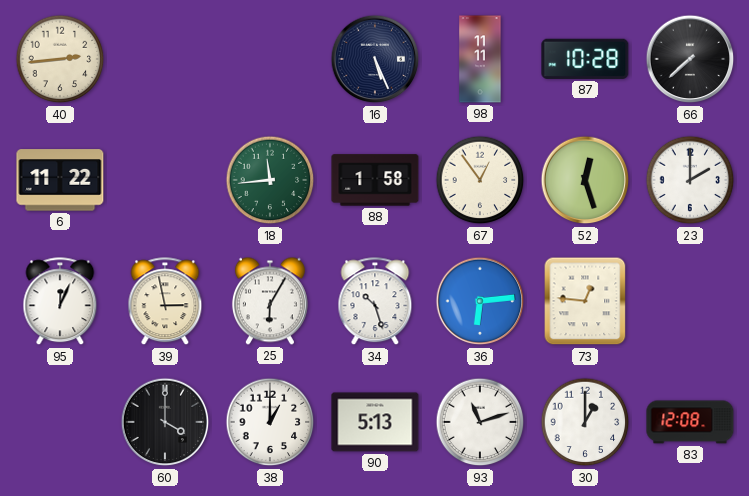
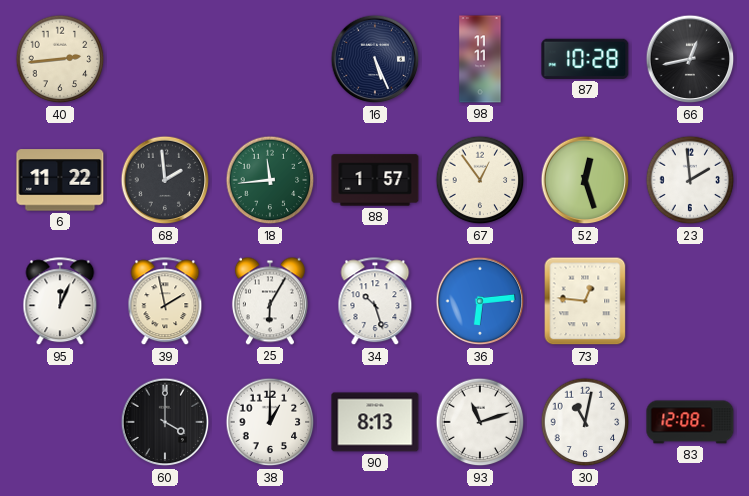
66: 7:38 -> 12:43
68: none -> 1:59
88: 1:58 -> 1:57
23: 2:00 -> 1:59
39: 2:58 -> 1:58
90: 5:13 -> 8:13
30: 1:00 -> 11:02
